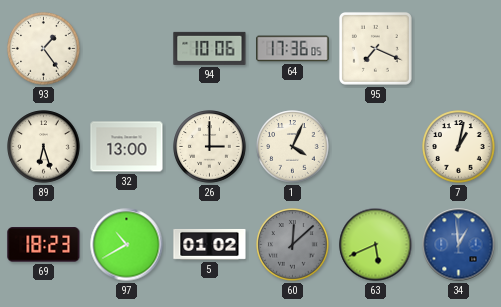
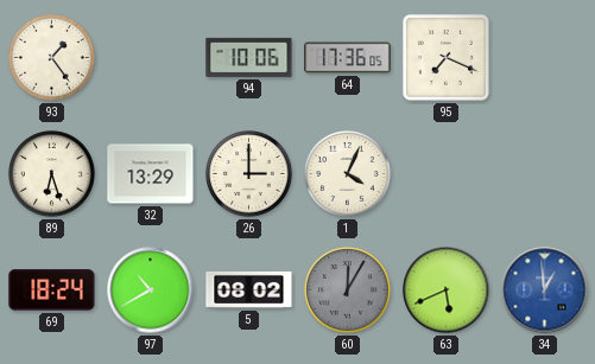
32: 13:00 -> 13:29
7: 1:02 -> none
69: 18:23 -> 18:24
5: 01:02 -> 08:02
60: 12:08 -> 12:05
